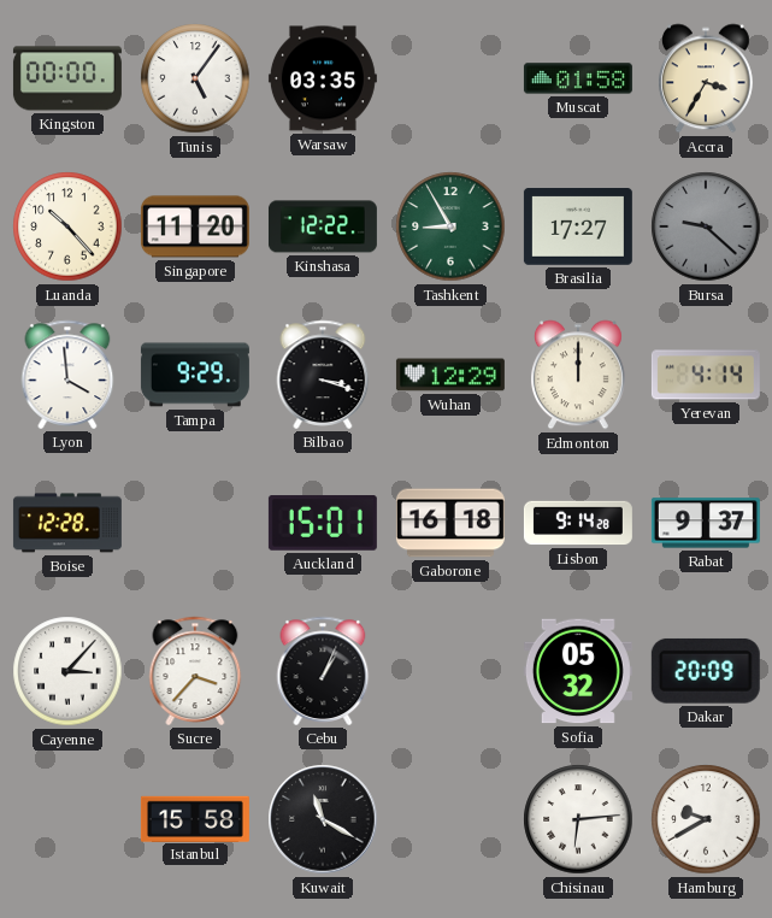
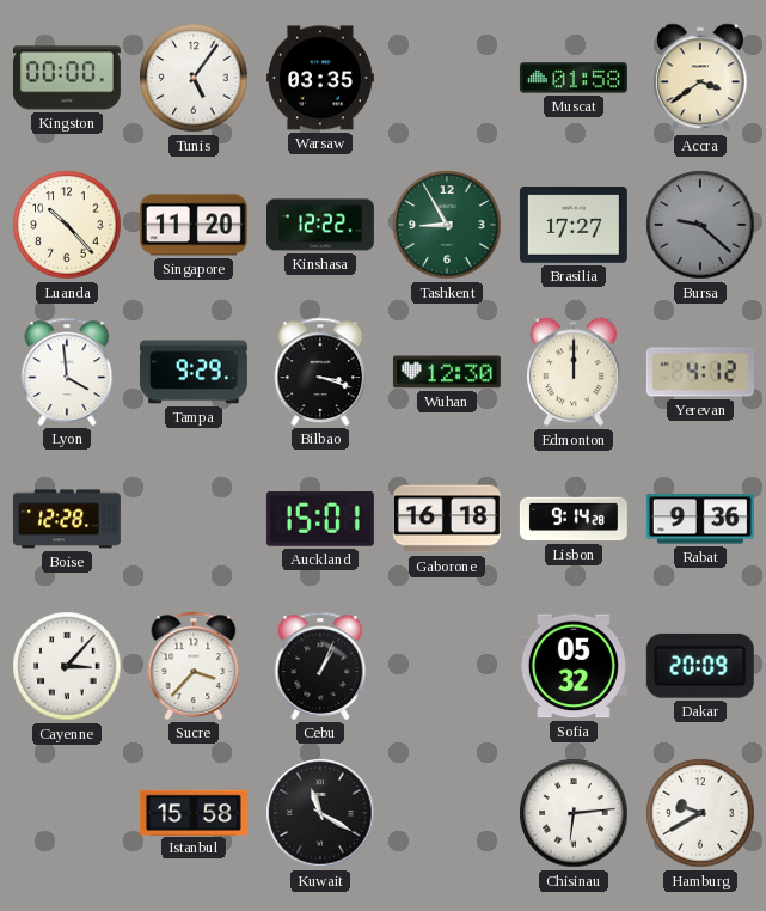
Accra: 3:35 -> 3:39
Wuhan: 12:29 -> 12:30
Yerevan: 4:14 -> 4:12
Rabat: 9:37 -> 9:36
